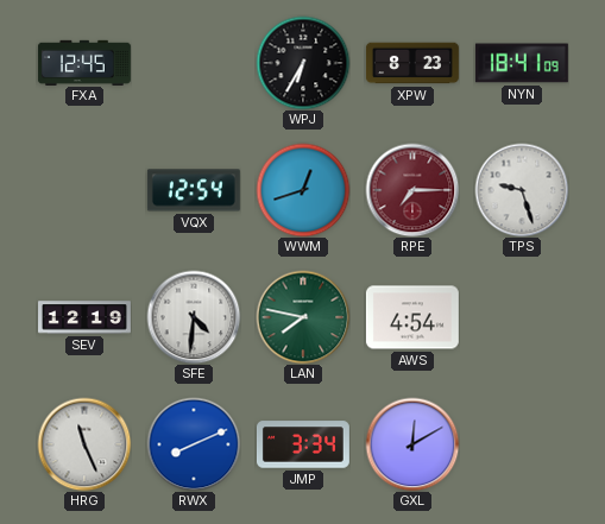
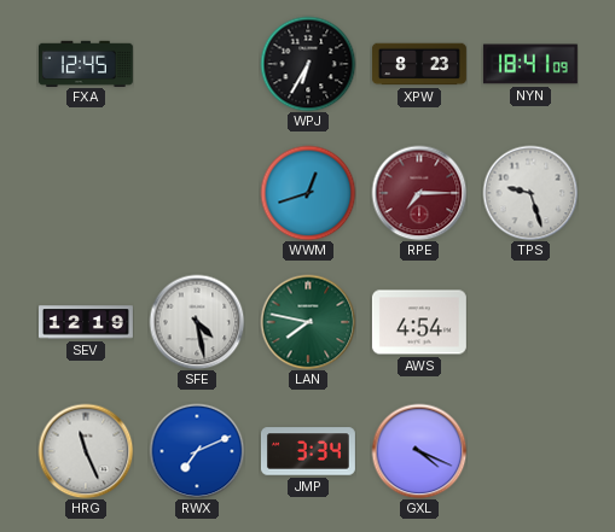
VQX: 12:54 -> none
SFE: 4:31 -> 4:28
RWX: 8:11 -> 7:11
GXL: 12:10 -> 4:19
